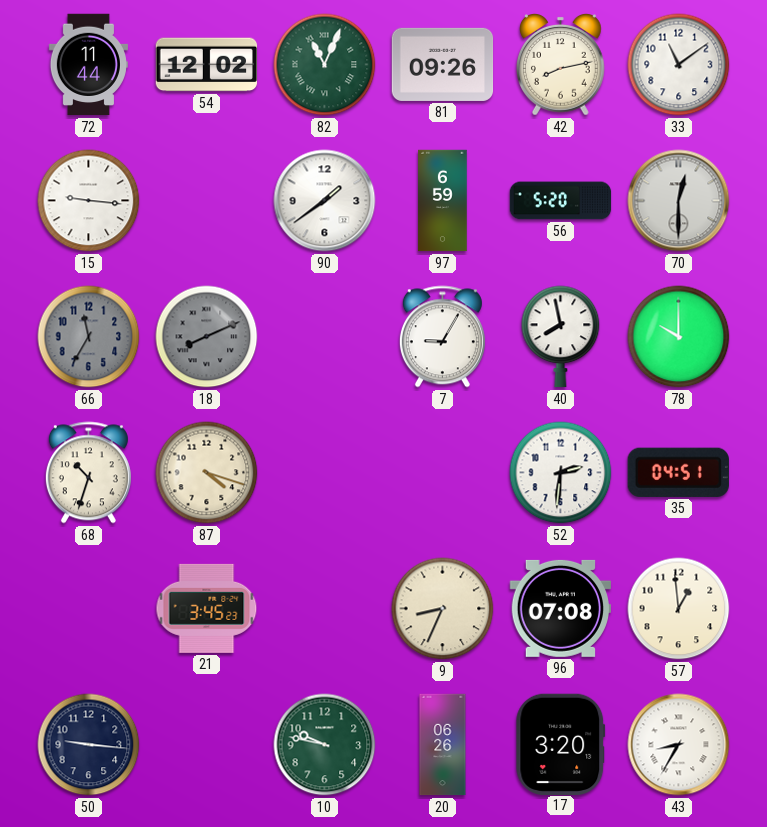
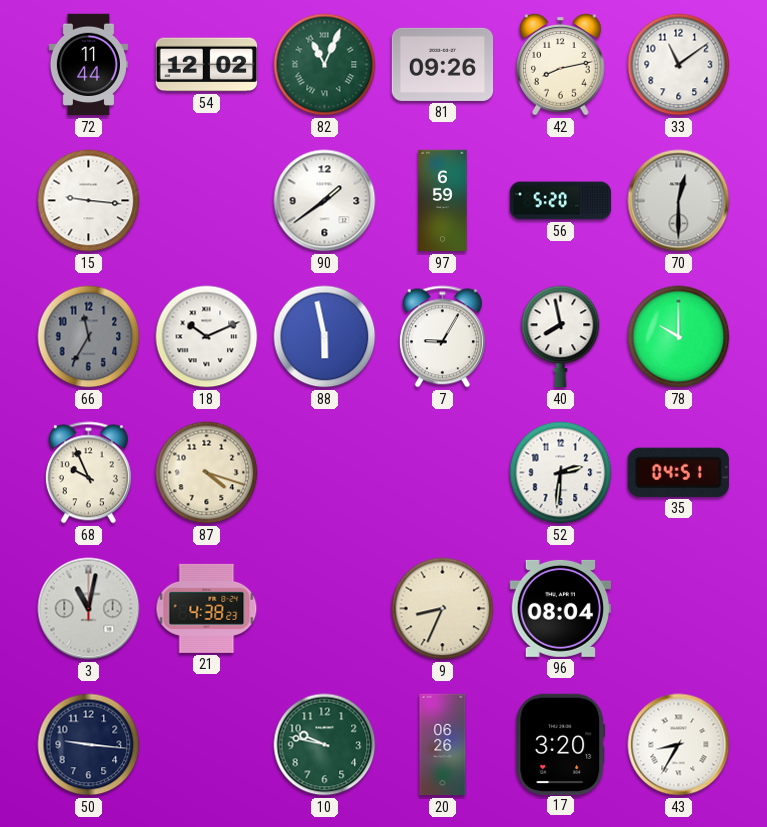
18: 8:11 -> 10:11
18 dial: grey -> white
88: none -> 5:58
68: 10:33 -> 9:56
3: none -> 11:02
21: 3:45 -> 4:38
96: 07:08 -> 08:04
57: 12:59 -> none
